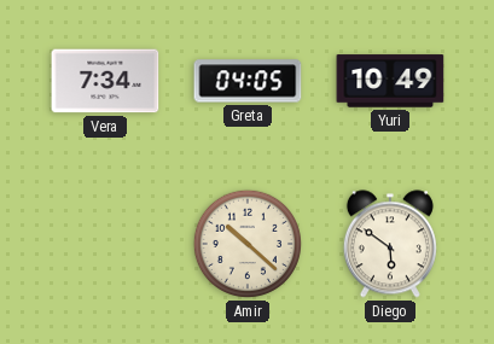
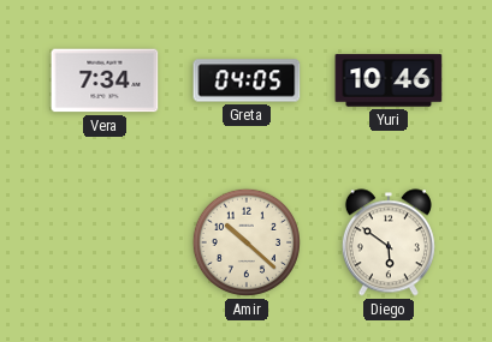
Yuri: 10:49 -> 10:46
